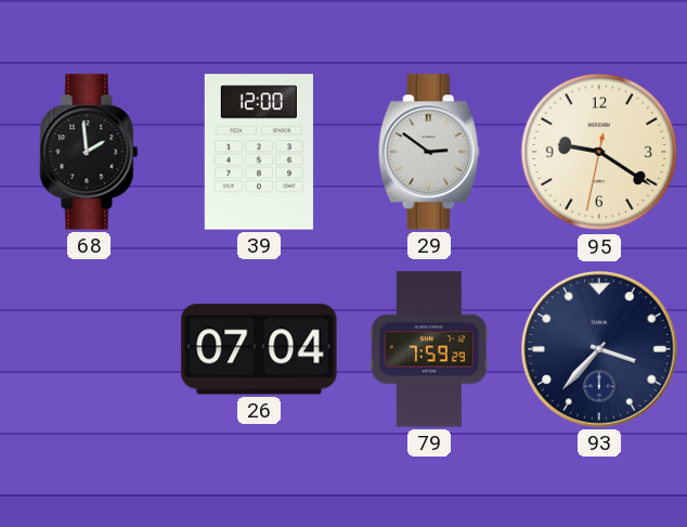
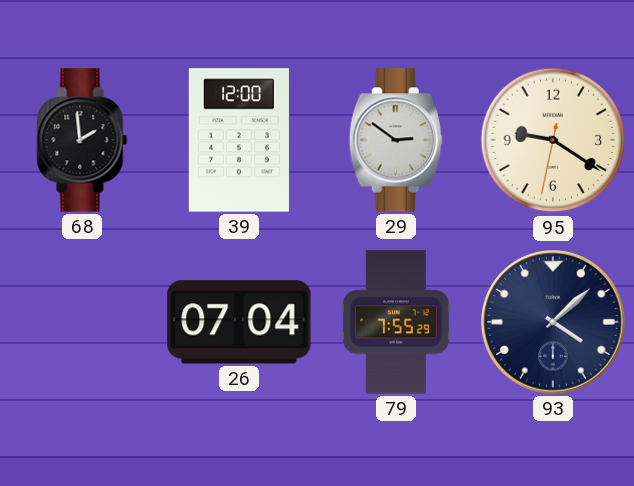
79: 7:59 -> 7:55
93: 3:37 -> 4:08
